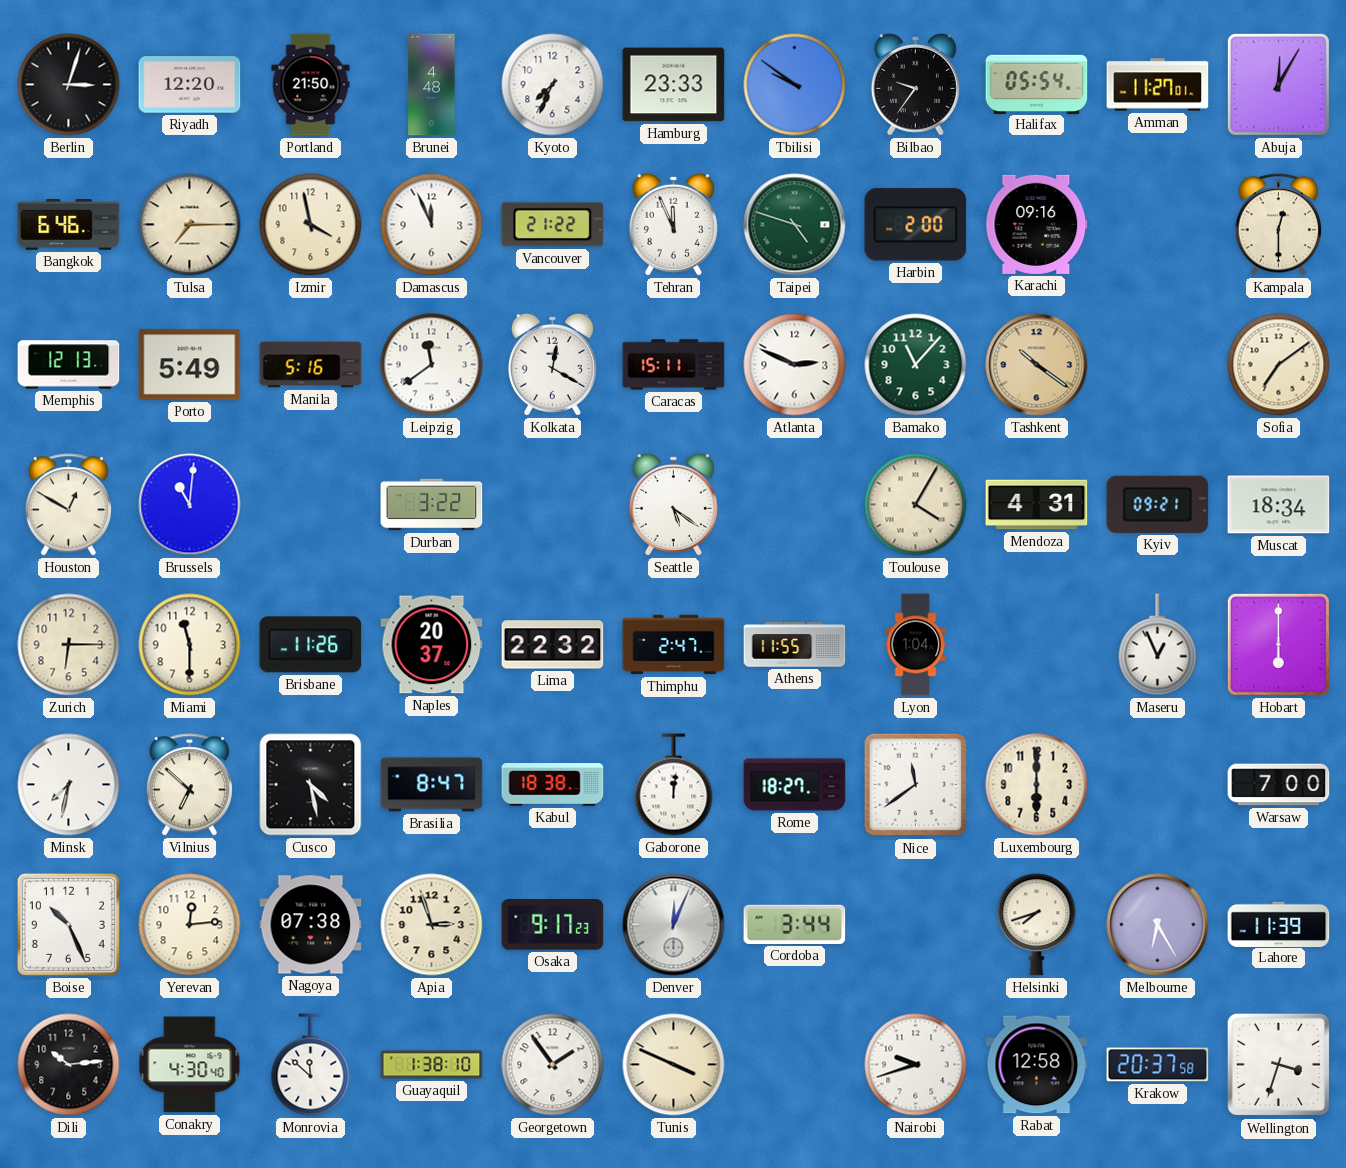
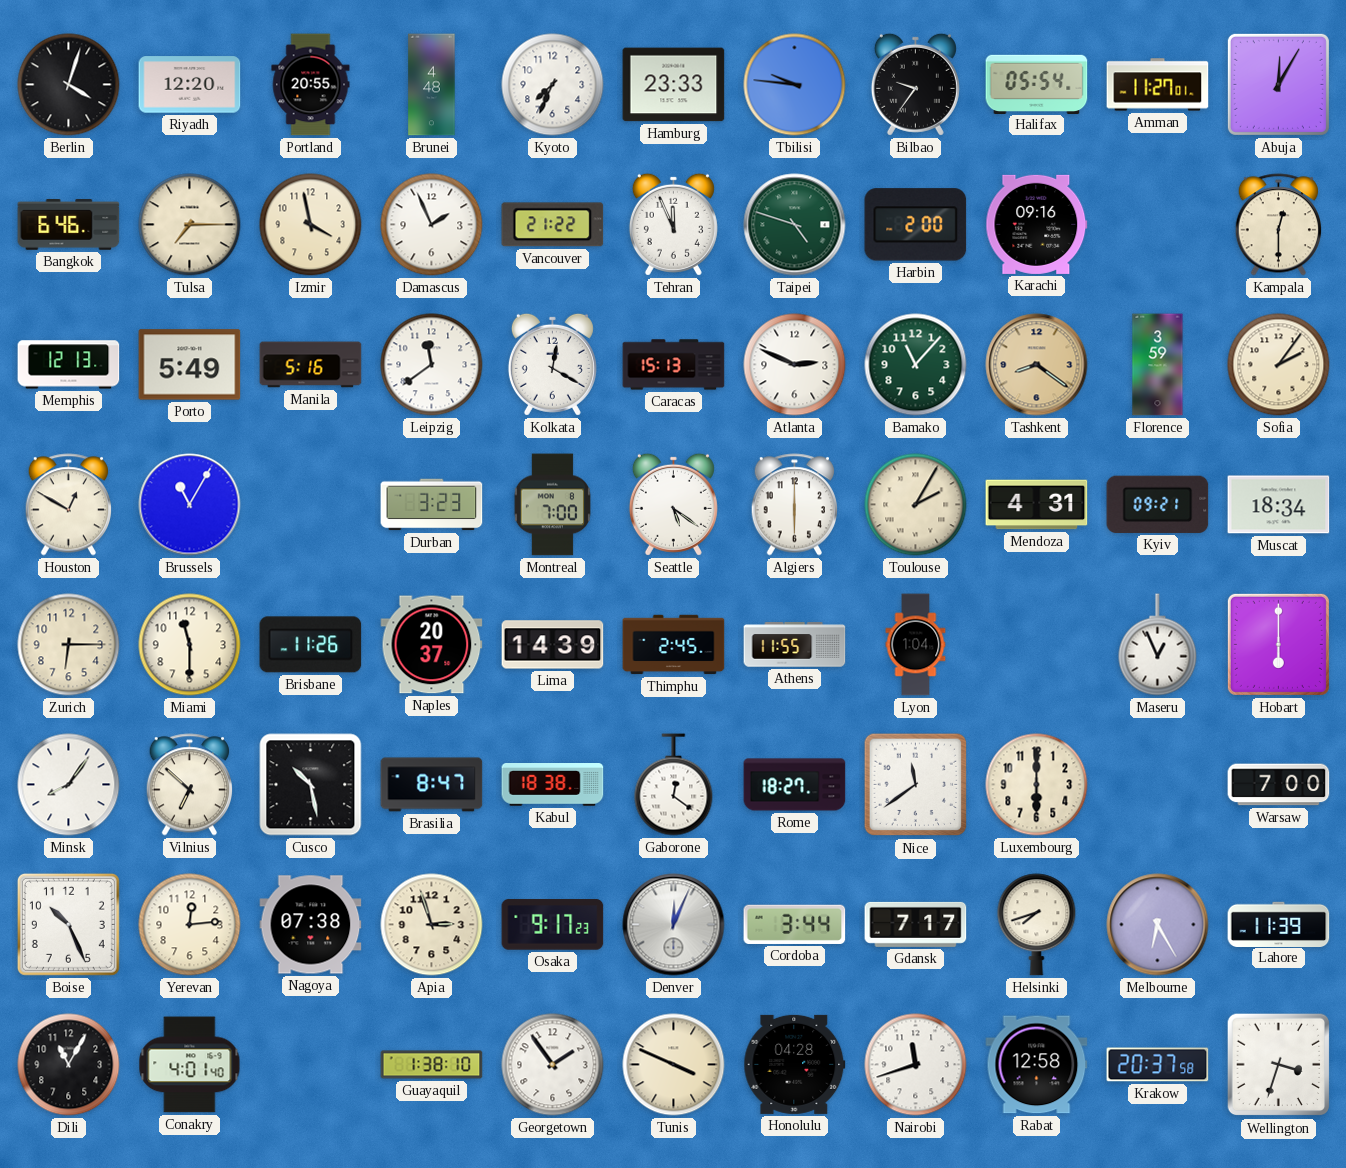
Berlin: 3:03 -> 4:03
Portland: 21:50 -> 20:55
Tbilisi: 9:51 -> 9:46
Damascus: 11:56 -> 1:56
Caracas: 15:11 -> 15:13
Tashkent: 10:21 -> 8:21
Florence: none -> 3:59
Sofia: 7:09 -> 2:06
Brussels: 11:01 -> 11:05
Durban: 3:22 -> 3:23
Montreal: none -> 7:00
Algiers: none -> 6:00
Toulouse: 4:05 -> 2:05
Lima: 22:32 -> 14:39
Thimphu: 2:47 -> 2:45
Minsk: 7:32 -> 8:06
Cusco: 4:28 -> 10:28
Gaborone: 12:01 -> 12:21
Gdansk: none -> 7:17
Dili: 10:14 -> 11:05
Conakry: 4:30 -> 4:01
Monrovia: 11:52 -> none
Honolulu: none -> 04:28
Nairobi: 9:42 -> 11:42
